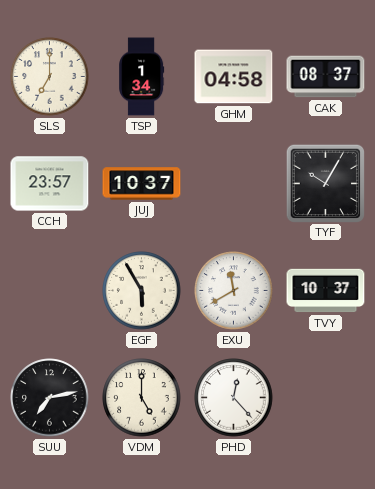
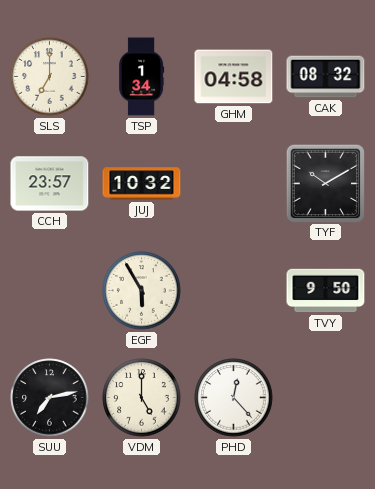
CAK: 08:37 -> 08:32
JUJ: 10:37 -> 10:32
TYF: 10:05 -> 10:10
EXU: 11:40 -> none
TVY: 10:37 -> 9:50
